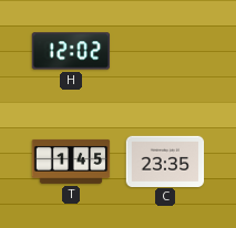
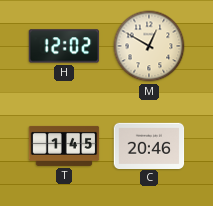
M: none -> 12:50
C: 23:35 -> 20:46
